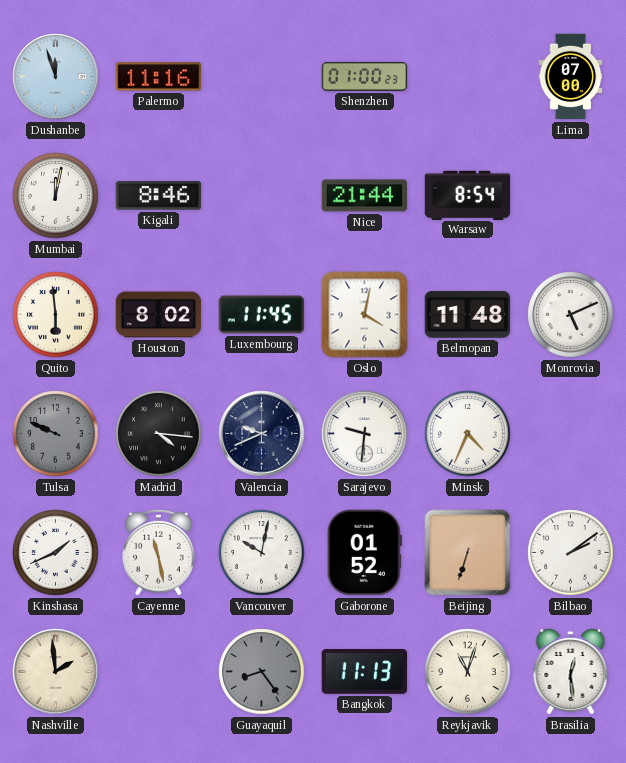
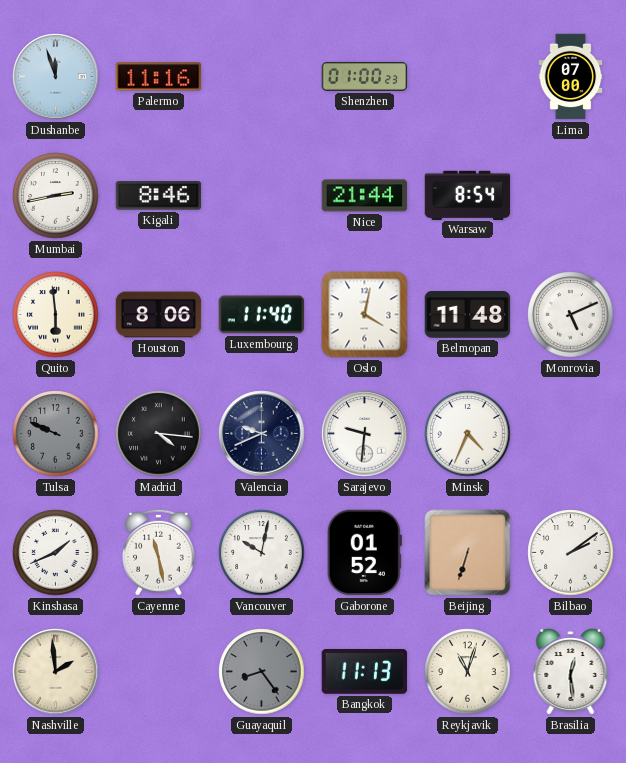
Mumbai: 12:02 -> 2:43
Houston: 8:02 -> 8:06
Luxembourg: 11:45 -> 11:40
